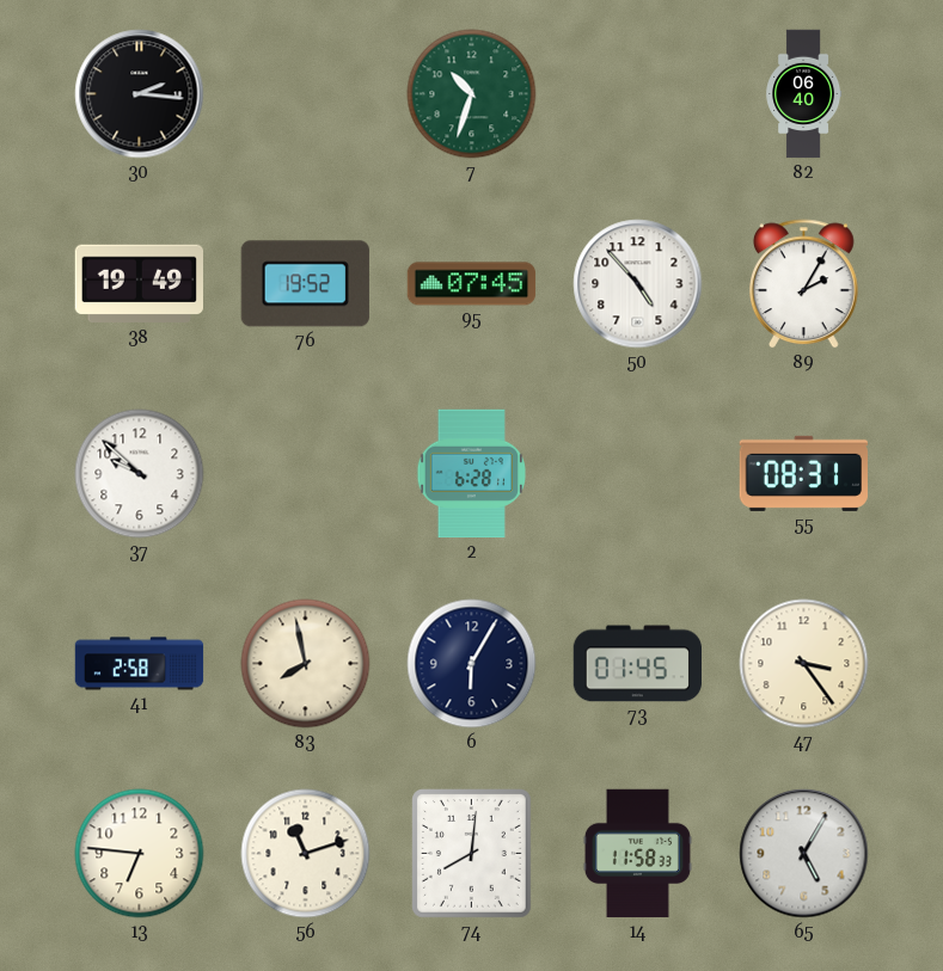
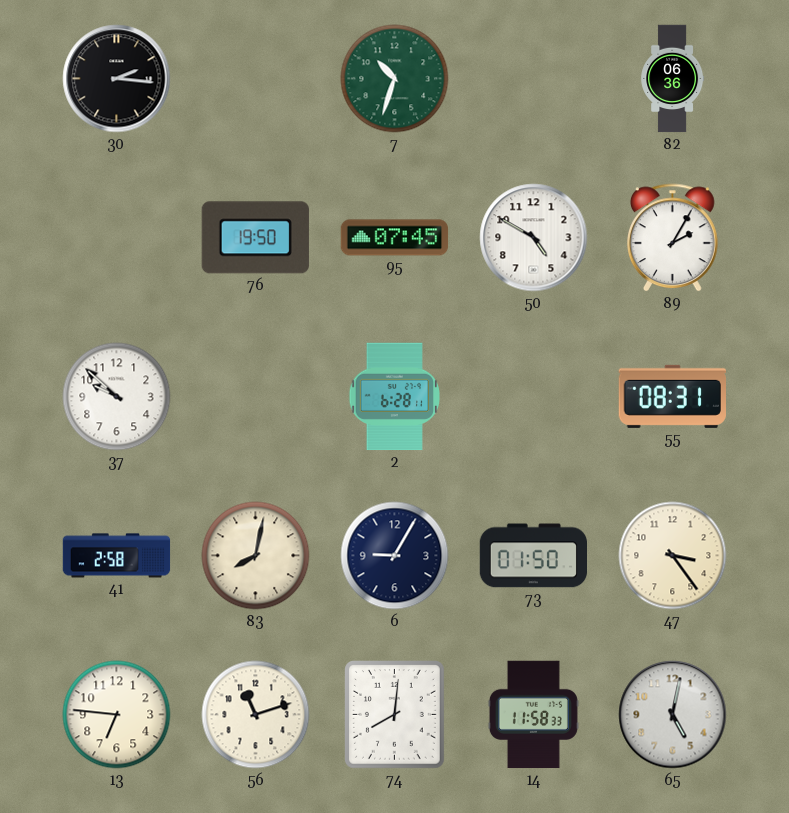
82: 06:40 -> 06:36
38: 19:49 -> none
76: 19:52 -> 19:50
50: 4:53 -> 4:50
83: 7:58 -> 8:02
6: 6:05 -> 9:05
73: 01:45 -> 01:50
65: 5:05 -> 5:02
